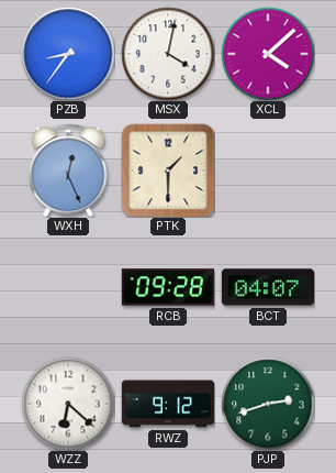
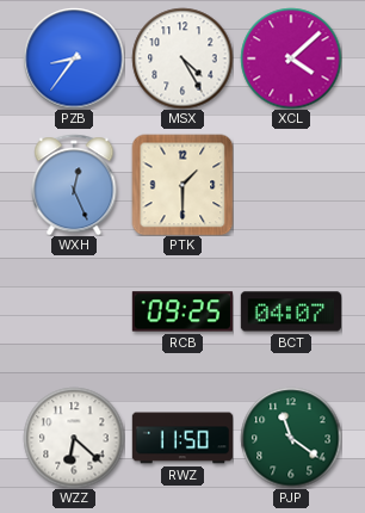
MSX: 4:02 -> 4:25
RCB: 09:28 -> 09:25
RWZ: 9:12 -> 11:50
PJP: 2:42 -> 11:21
